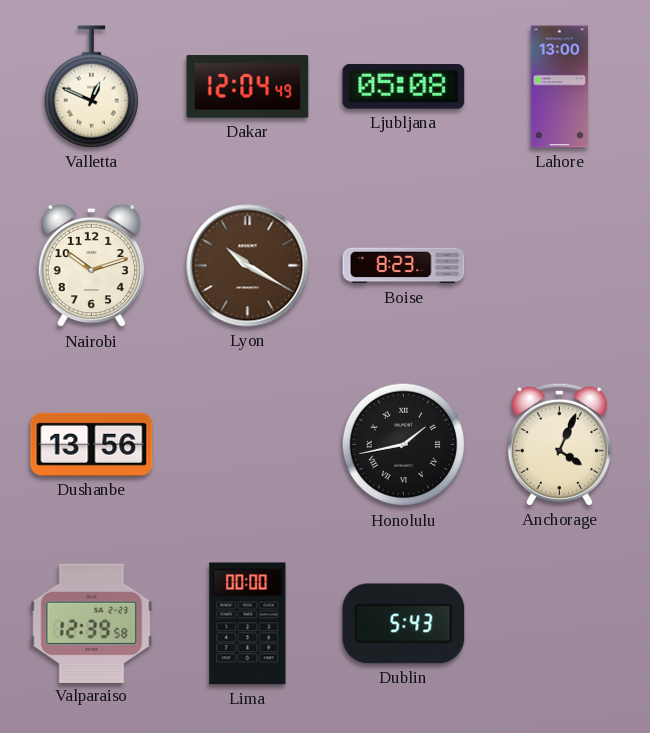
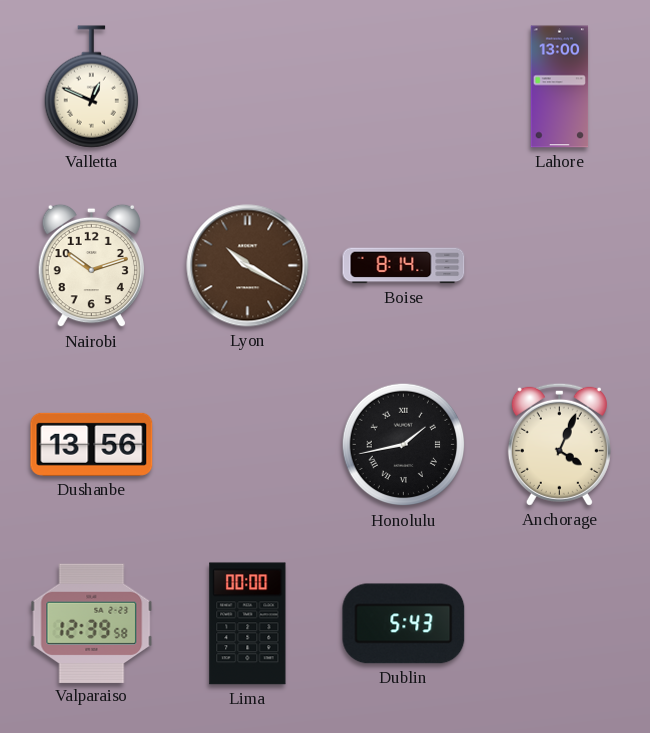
Dakar: 12:04 -> none
Ljubljana: 05:08 -> none
Boise: 8:23 -> 8:14
